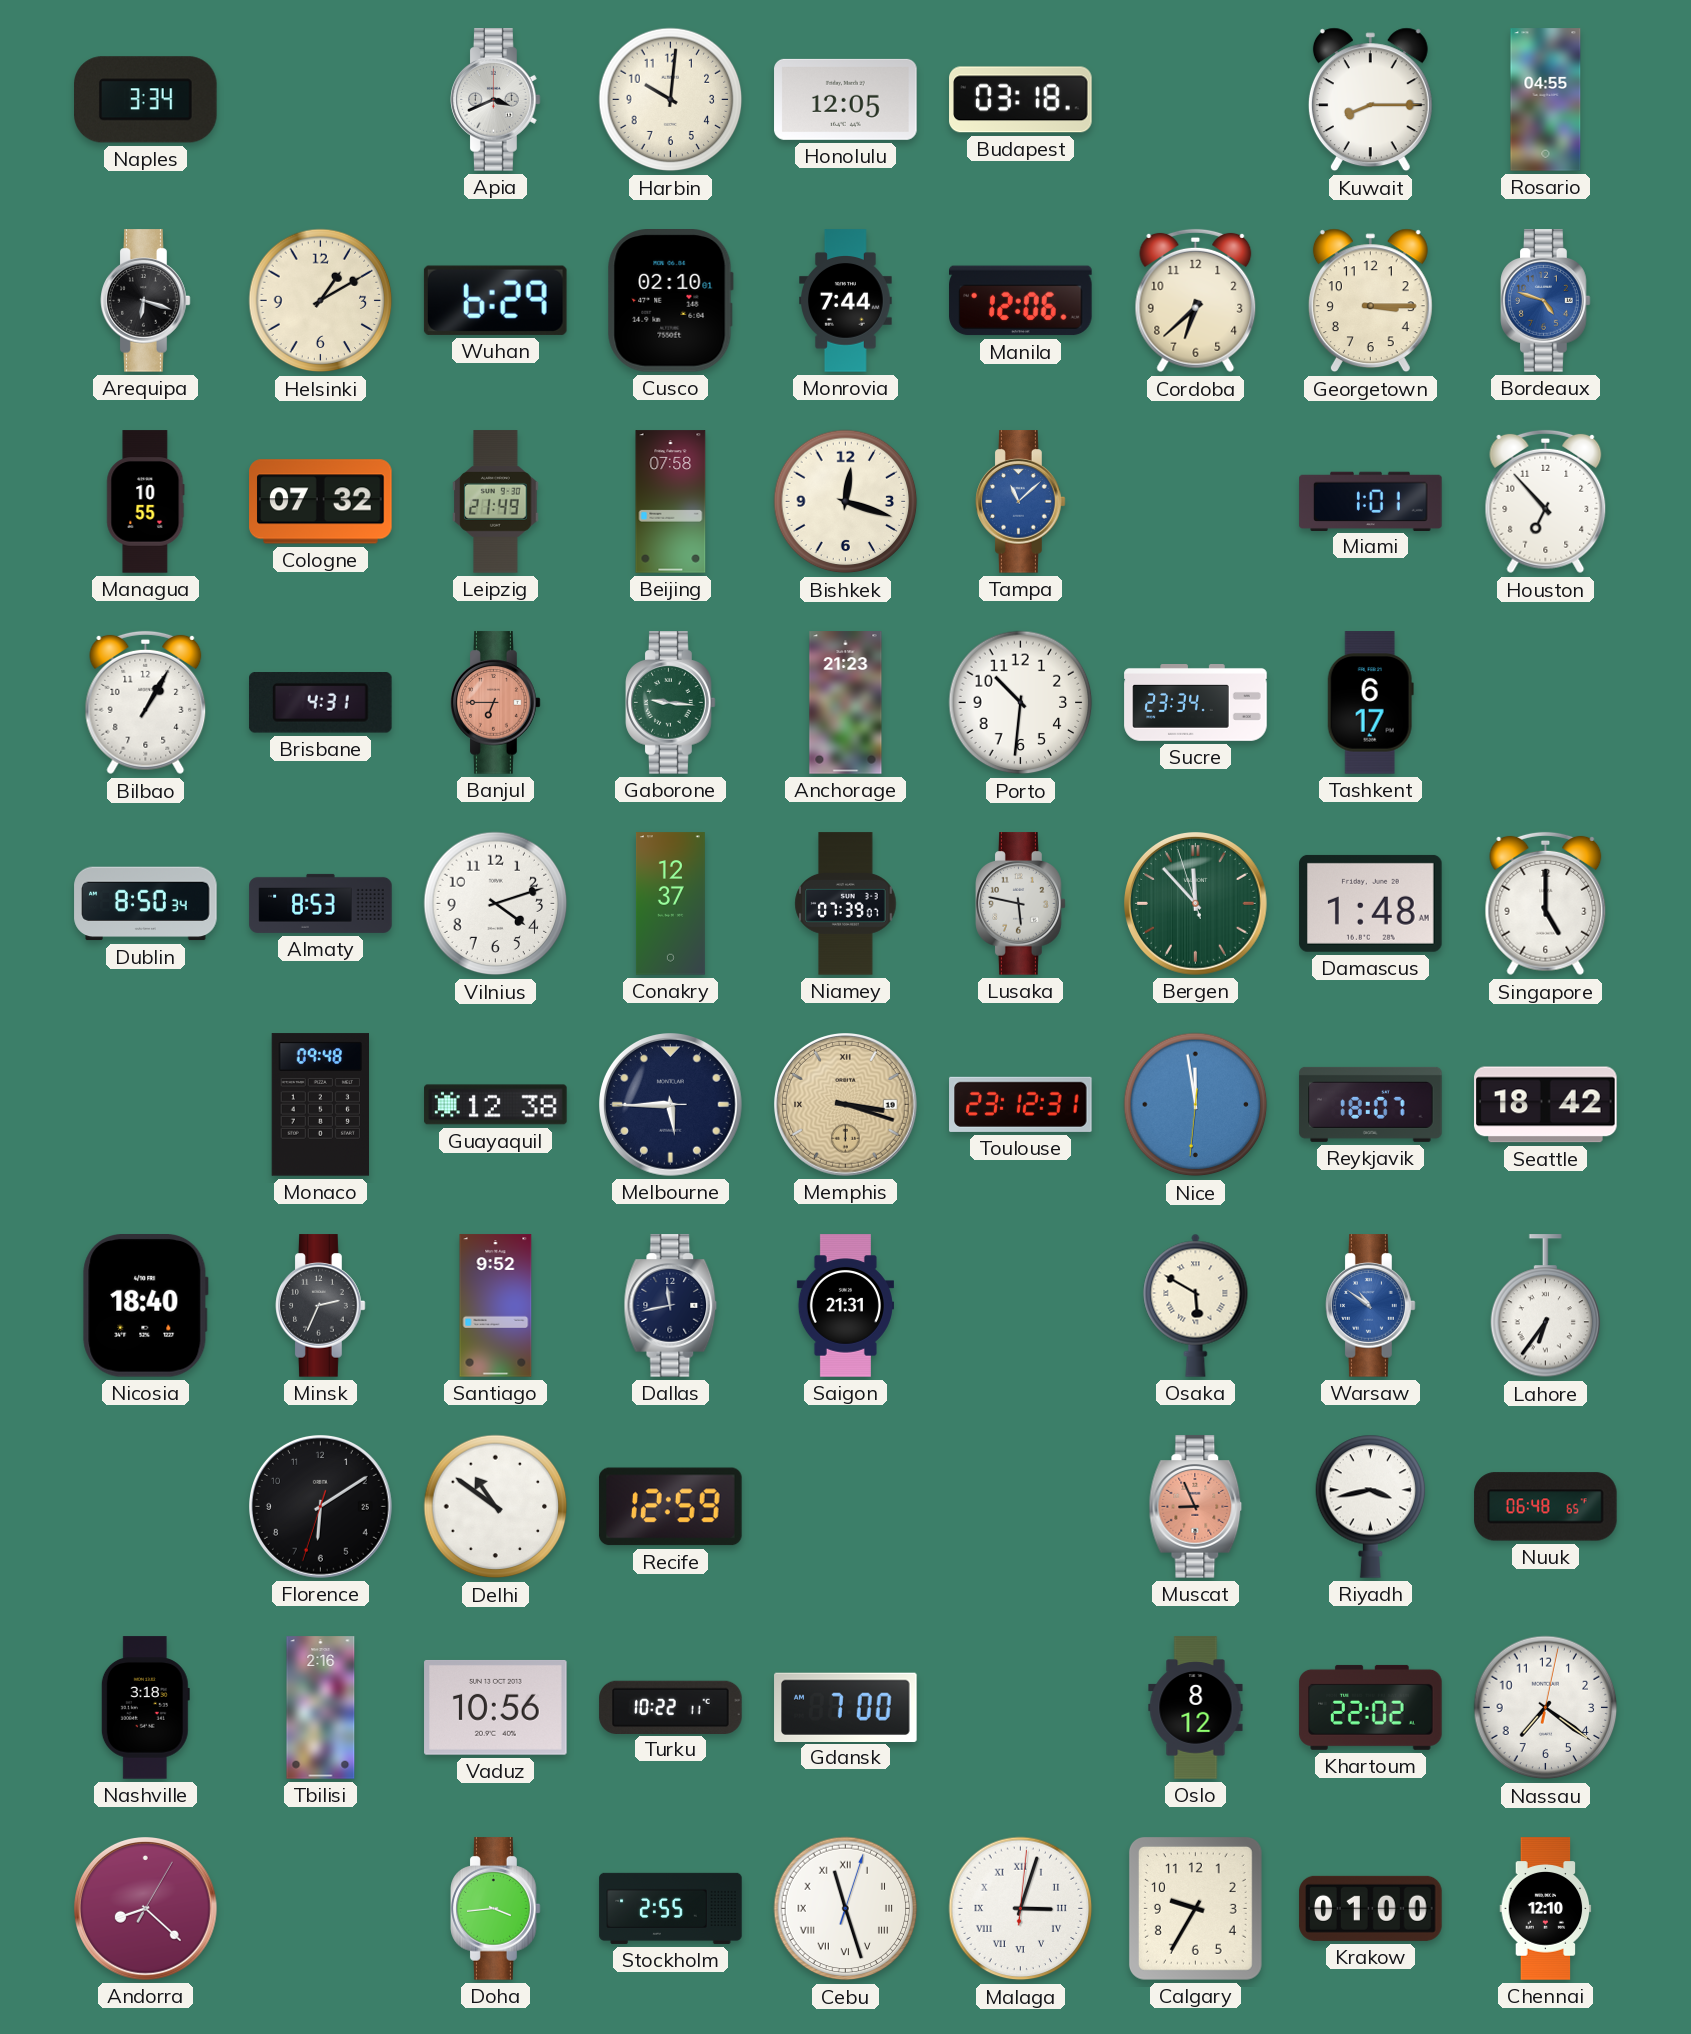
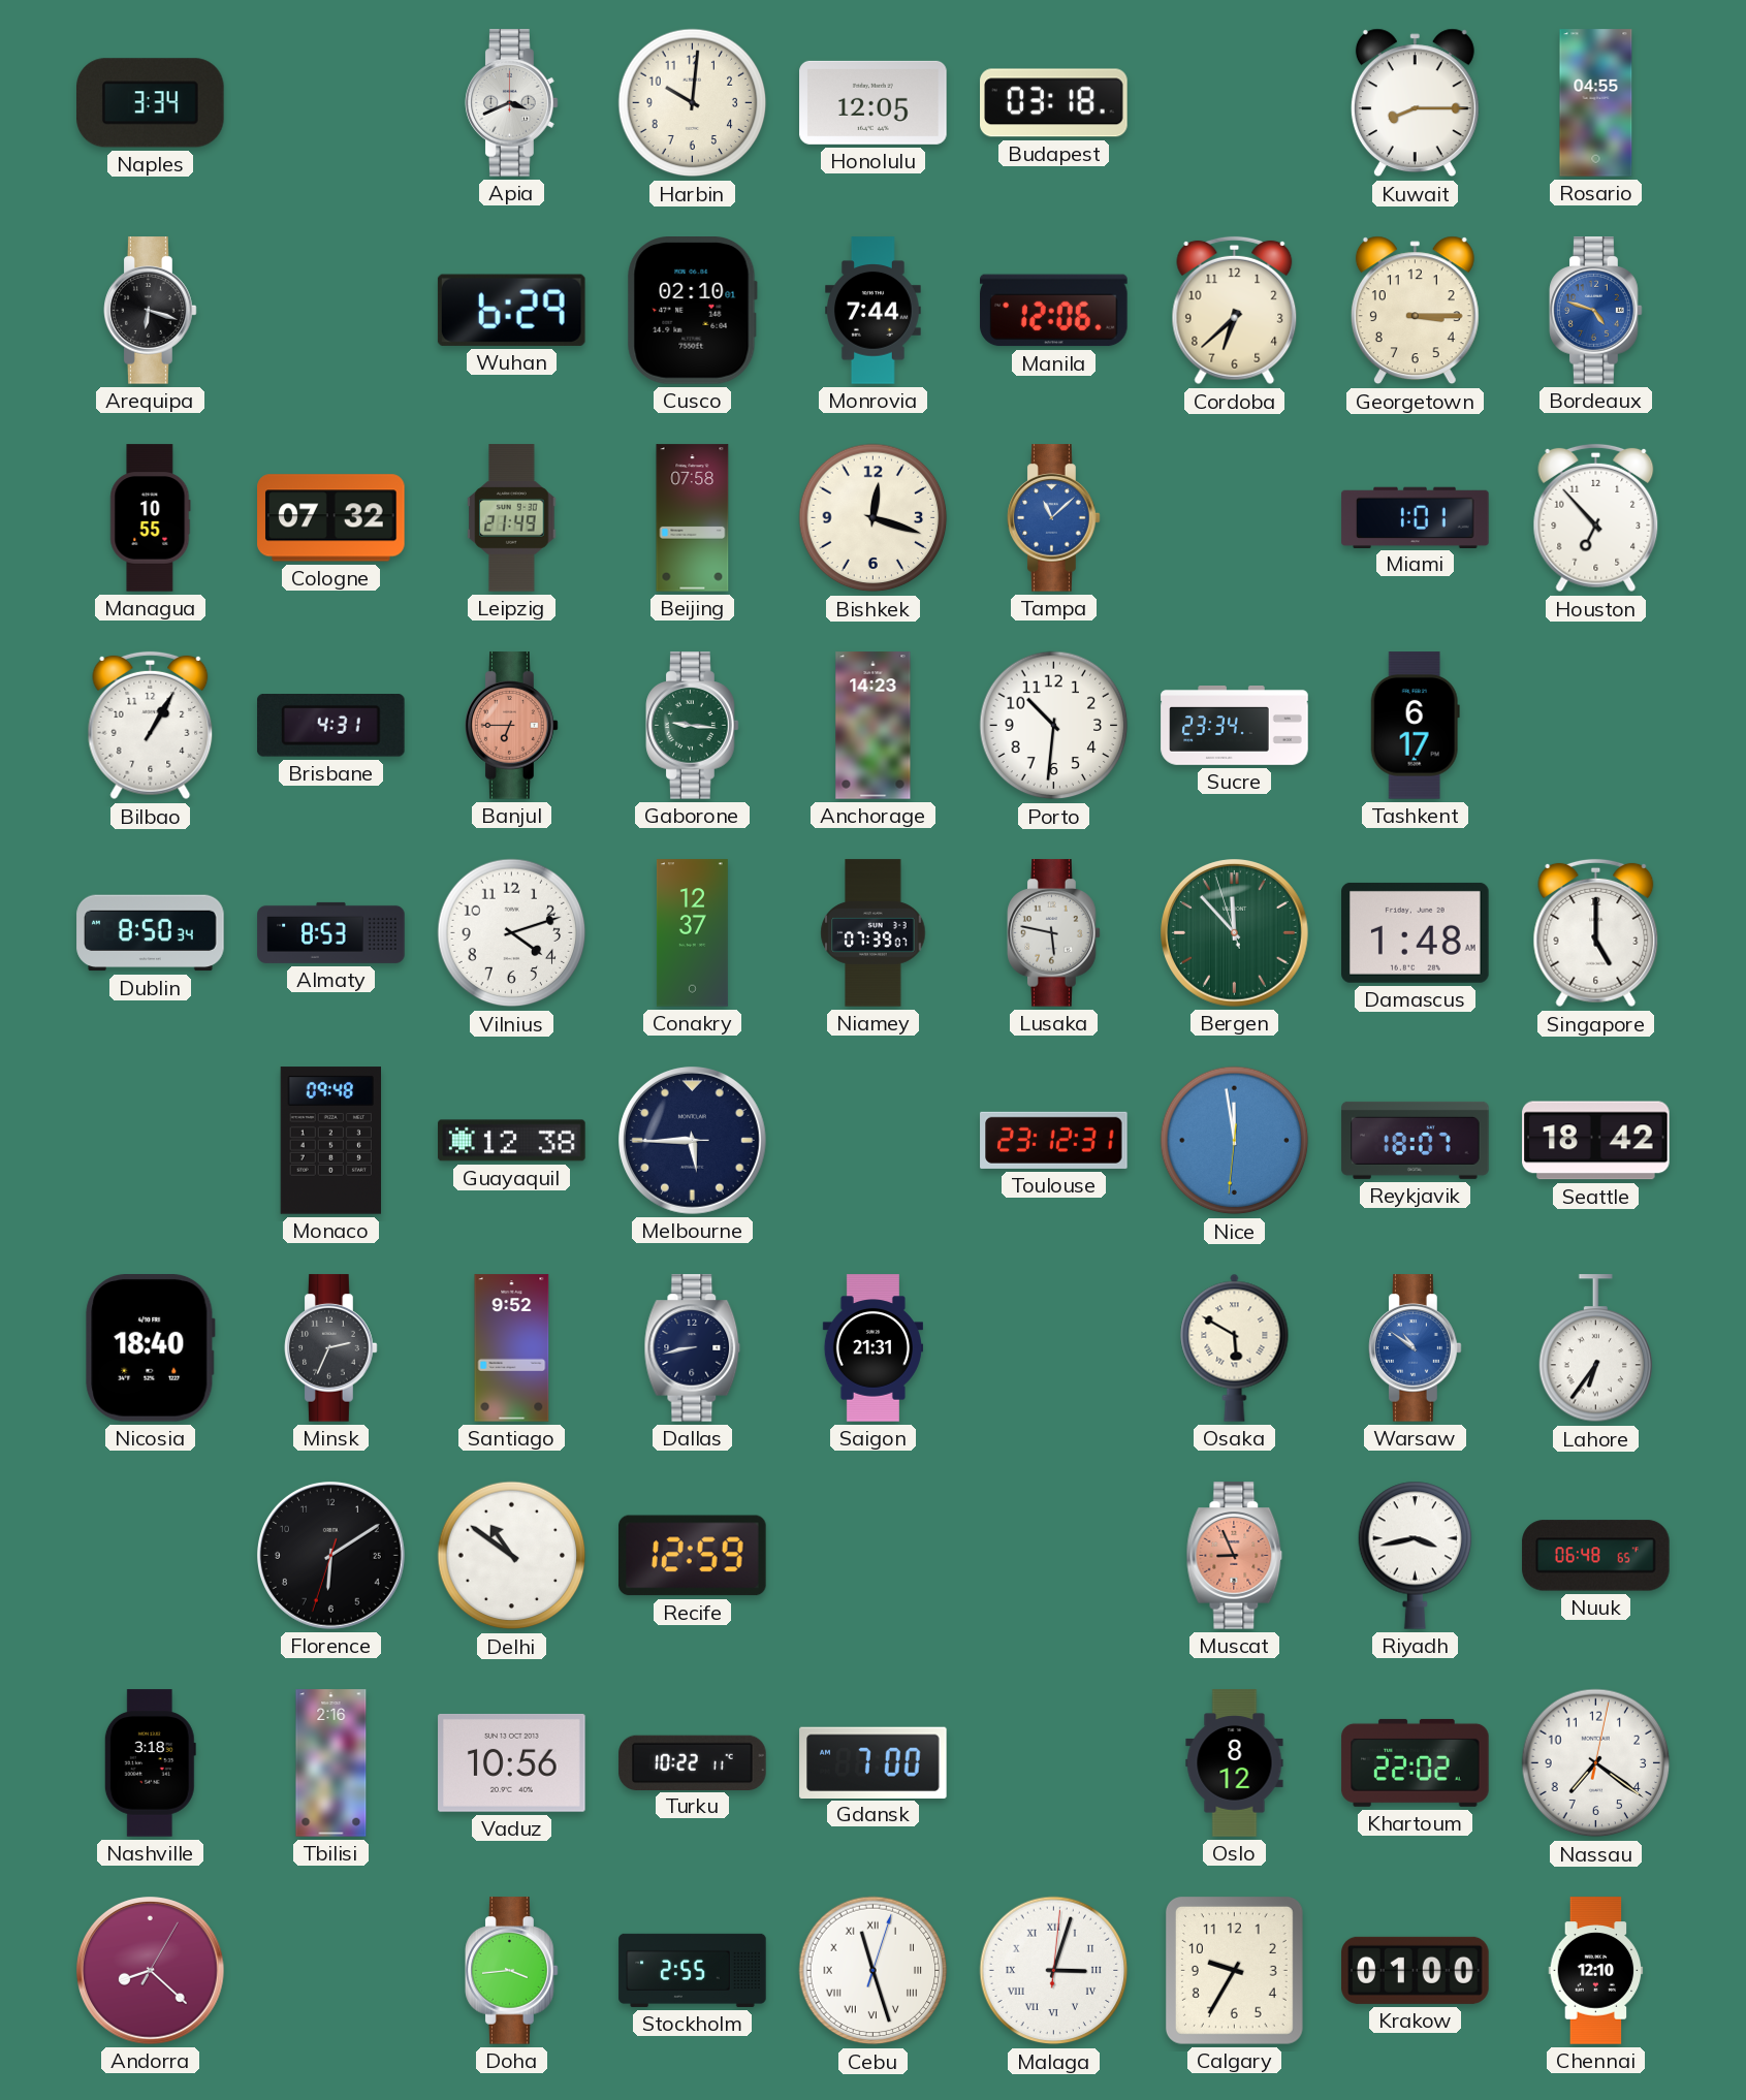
Helsinki: 1:10 -> none
Anchorage: 21:23 -> 14:23
Memphis: 3:18 -> none
Dallas: 11:43 -> 8:43
